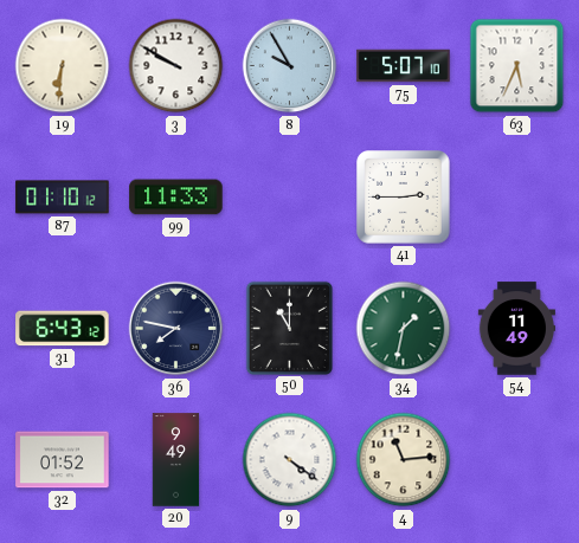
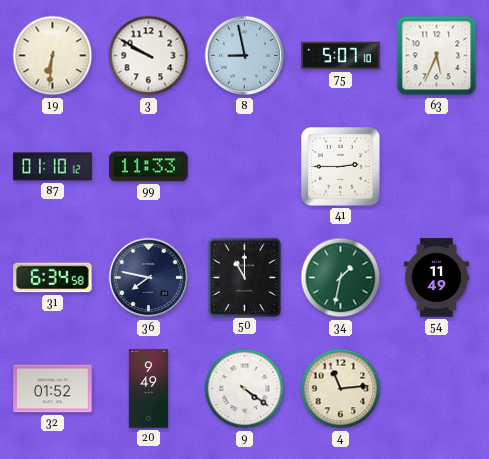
8: 9:55 -> 8:58
31: 6:43 -> 6:34
